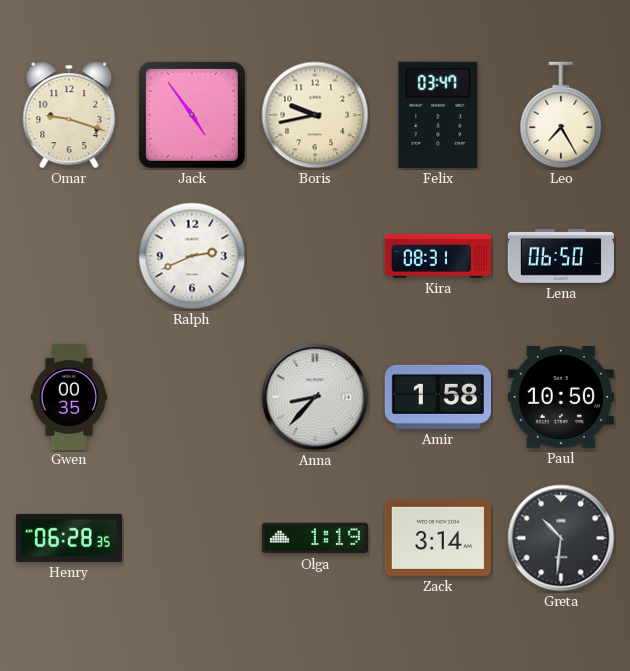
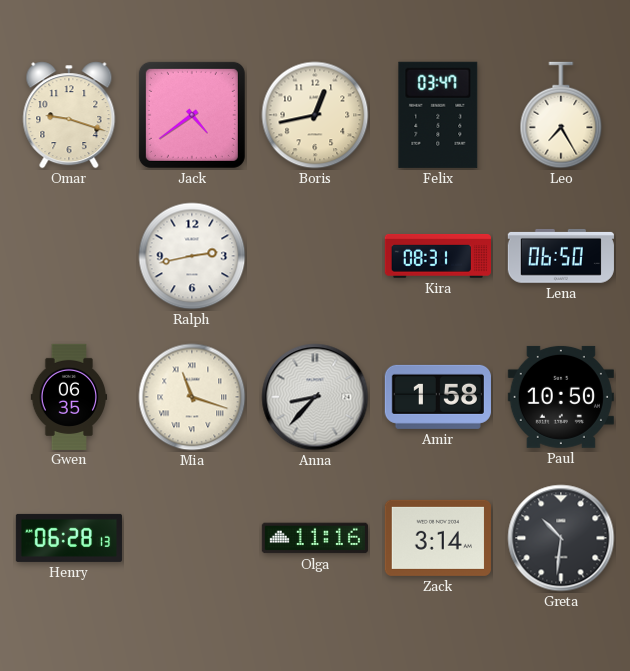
Jack: 4:54 -> 4:39
Boris: 9:43 -> 12:43
Ralph: 2:41 -> 2:43
Gwen: 00:35 -> 06:35
Mia: none -> 11:18
Henry: 06:28:35 -> 06:28:13
Olga: 1:19 -> 11:16
